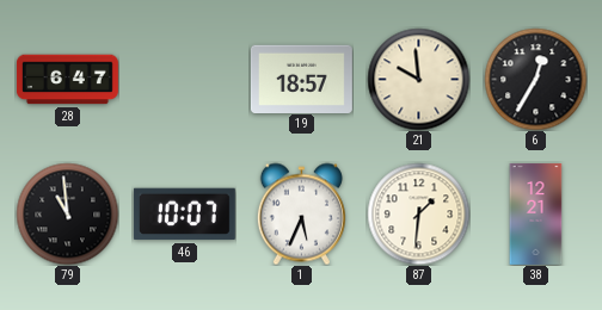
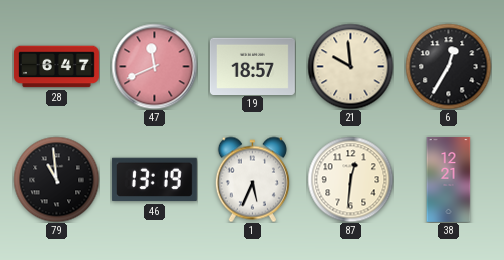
47: none -> 11:41
46: 10:07 -> 13:19
87: 1:31 -> 12:31
